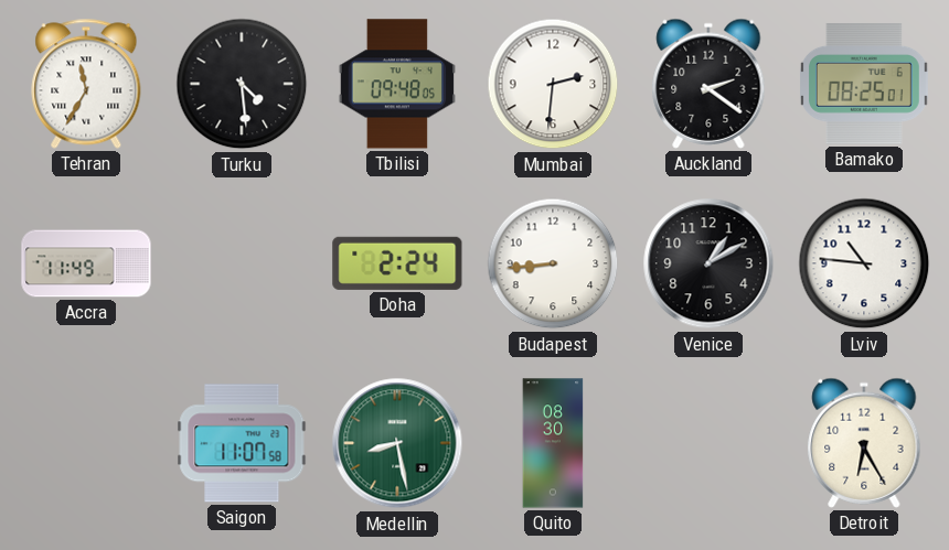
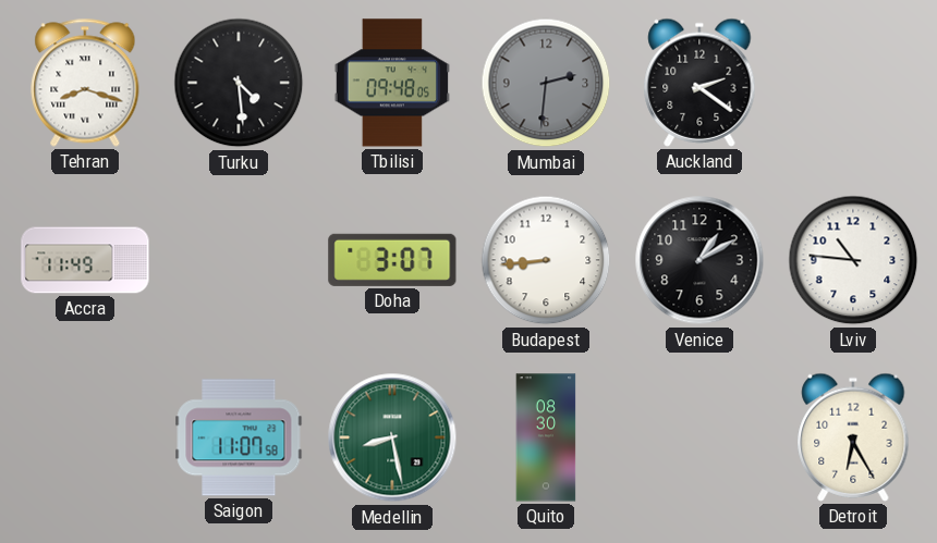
Tehran: 11:35 -> 8:18
Mumbai dial: white -> grey
Bamako: 08:25 -> none
Doha: 2:24 -> 3:07
